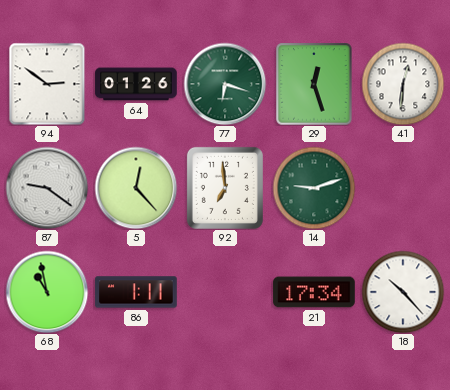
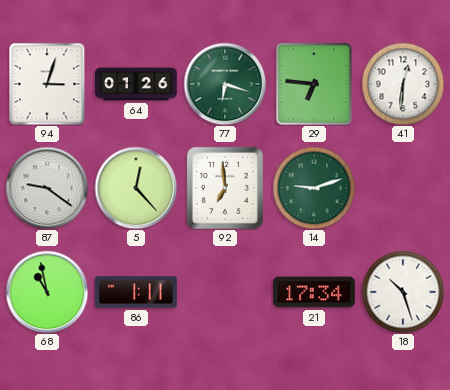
94: 2:51 -> 3:03
29: 12:27 -> 6:46
18: 10:23 -> 10:27
